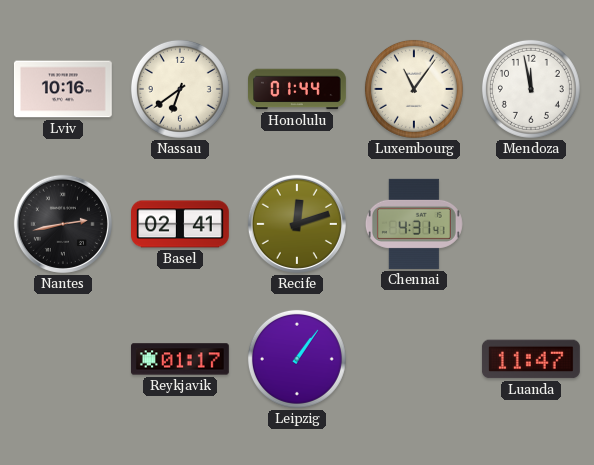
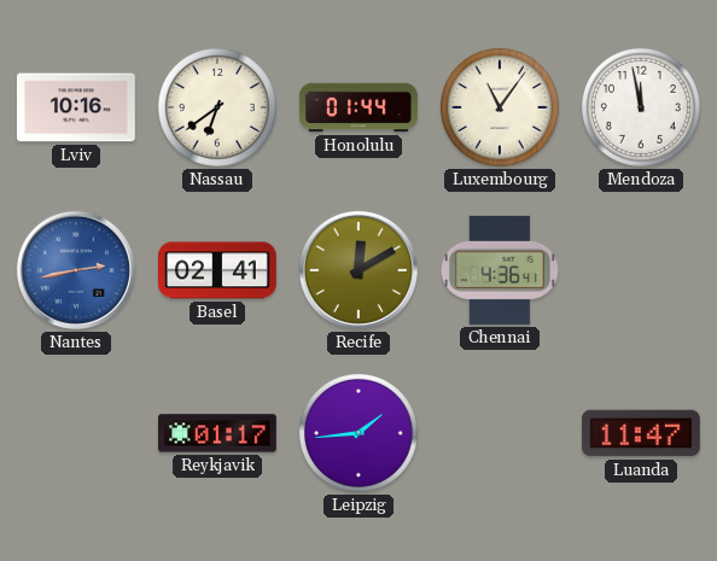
Nantes dial: black -> blue
Recife: 12:12 -> 12:10
Chennai: 4:31 -> 4:36
Leipzig: 1:06 -> 1:44
